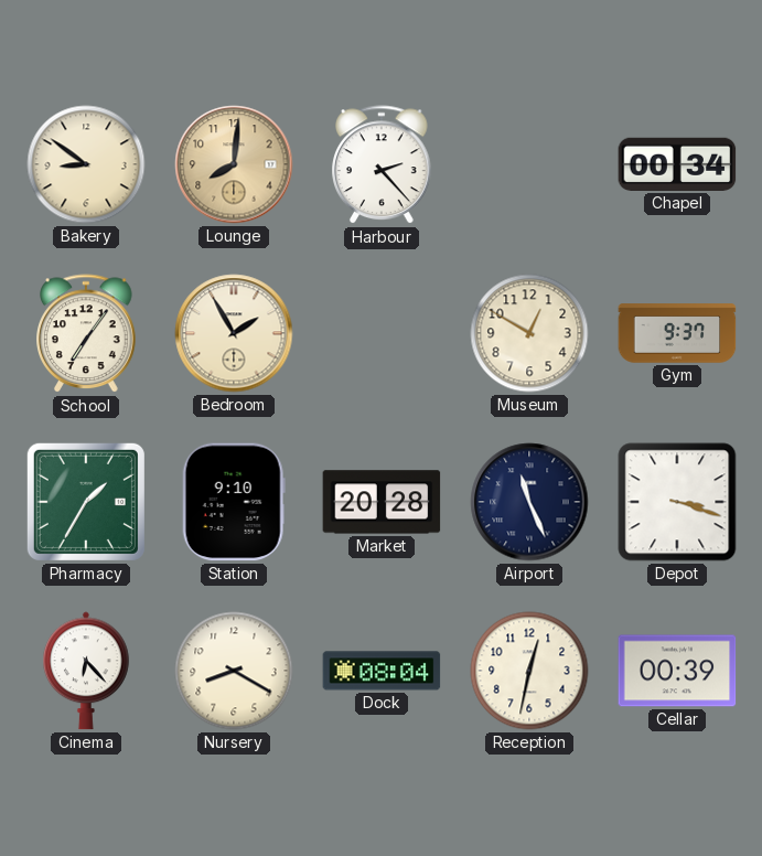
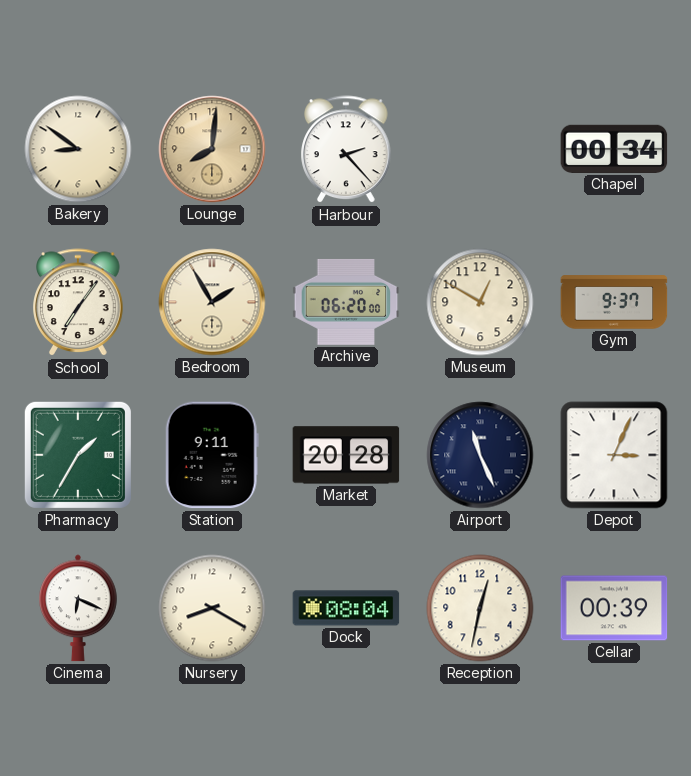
Archive: none -> 06:20
Station: 9:10 -> 9:11
Depot: 3:18 -> 3:04
Cinema: 6:23 -> 6:19
